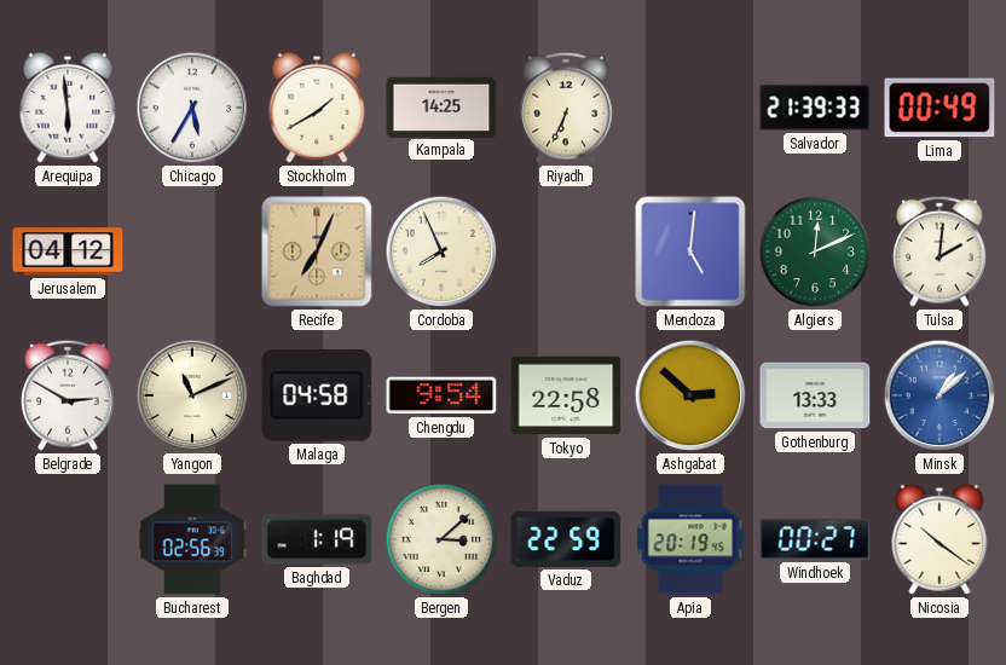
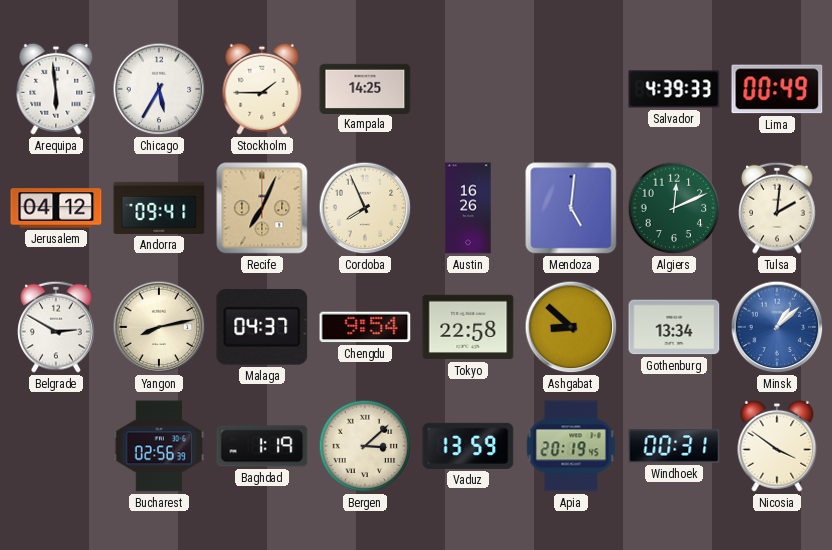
Stockholm: 1:40 -> 1:45
Riyadh: 6:34 -> none
Salvador: 21:39 -> 4:39
Andorra: none -> 09:41
Austin: none -> 16:26
Yangon: 11:11 -> 8:13
Malaga: 04:58 -> 04:37
Ashgabat: 2:52 -> 8:52
Gothenburg: 13:33 -> 13:34
Vaduz: 22:59 -> 13:59
Windhoek: 00:27 -> 00:31
Nicosia: 10:21 -> 3:51
